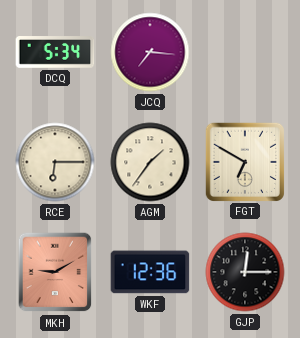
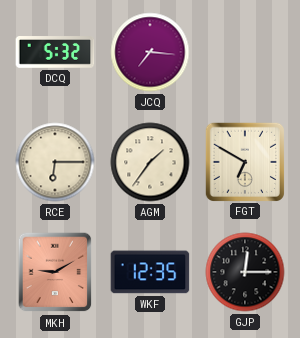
DCQ: 5:34 -> 5:32
WKF: 12:36 -> 12:35
